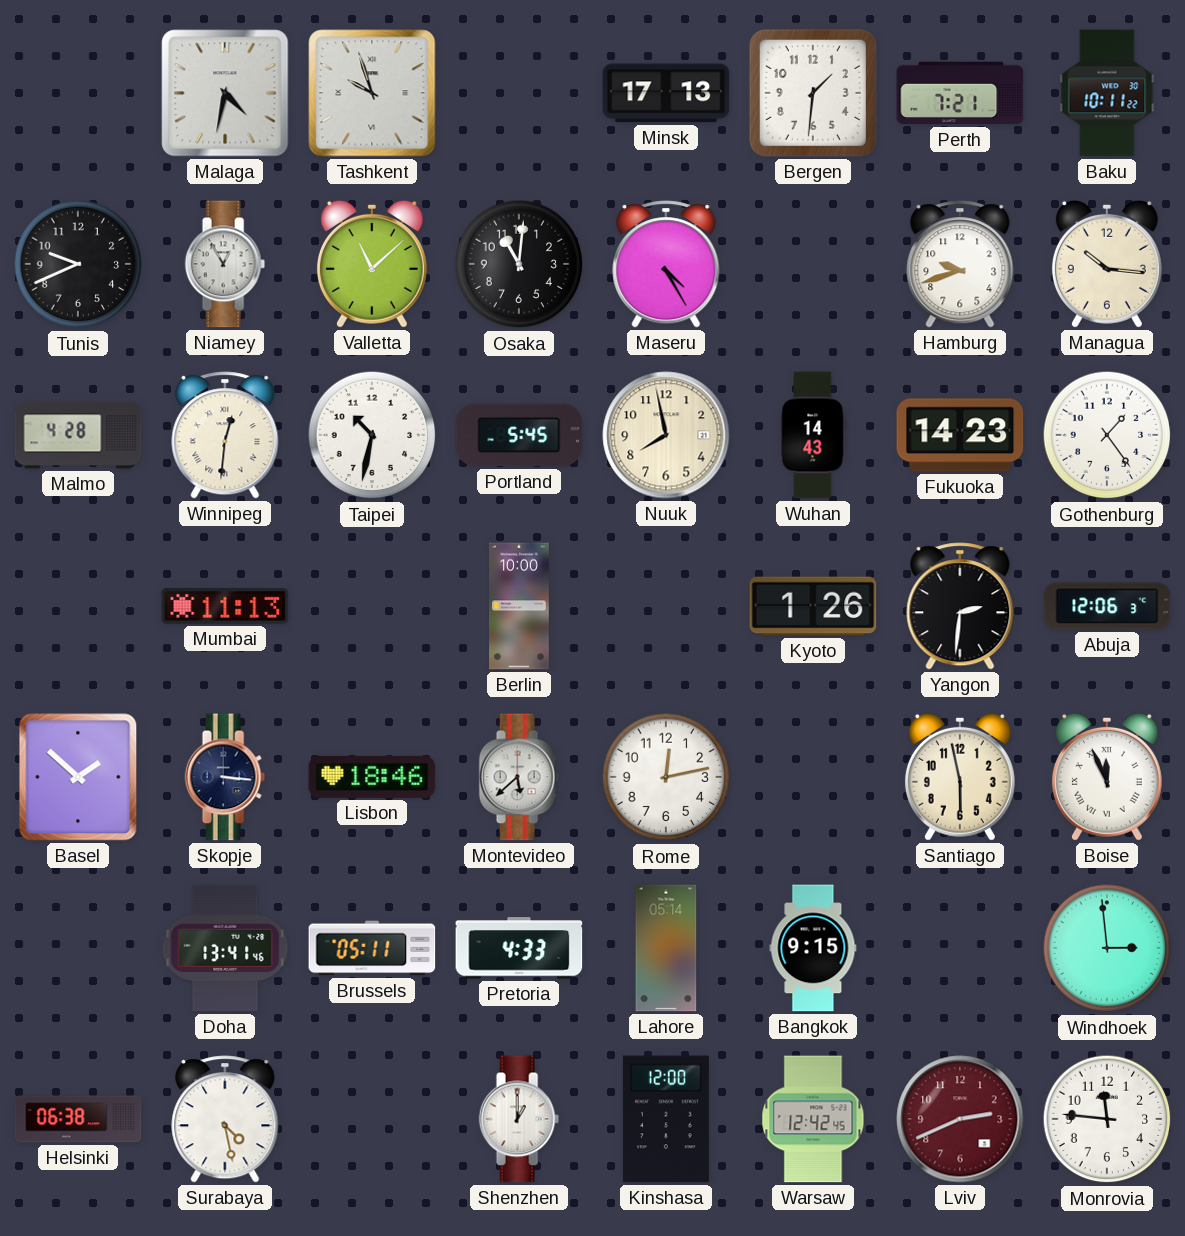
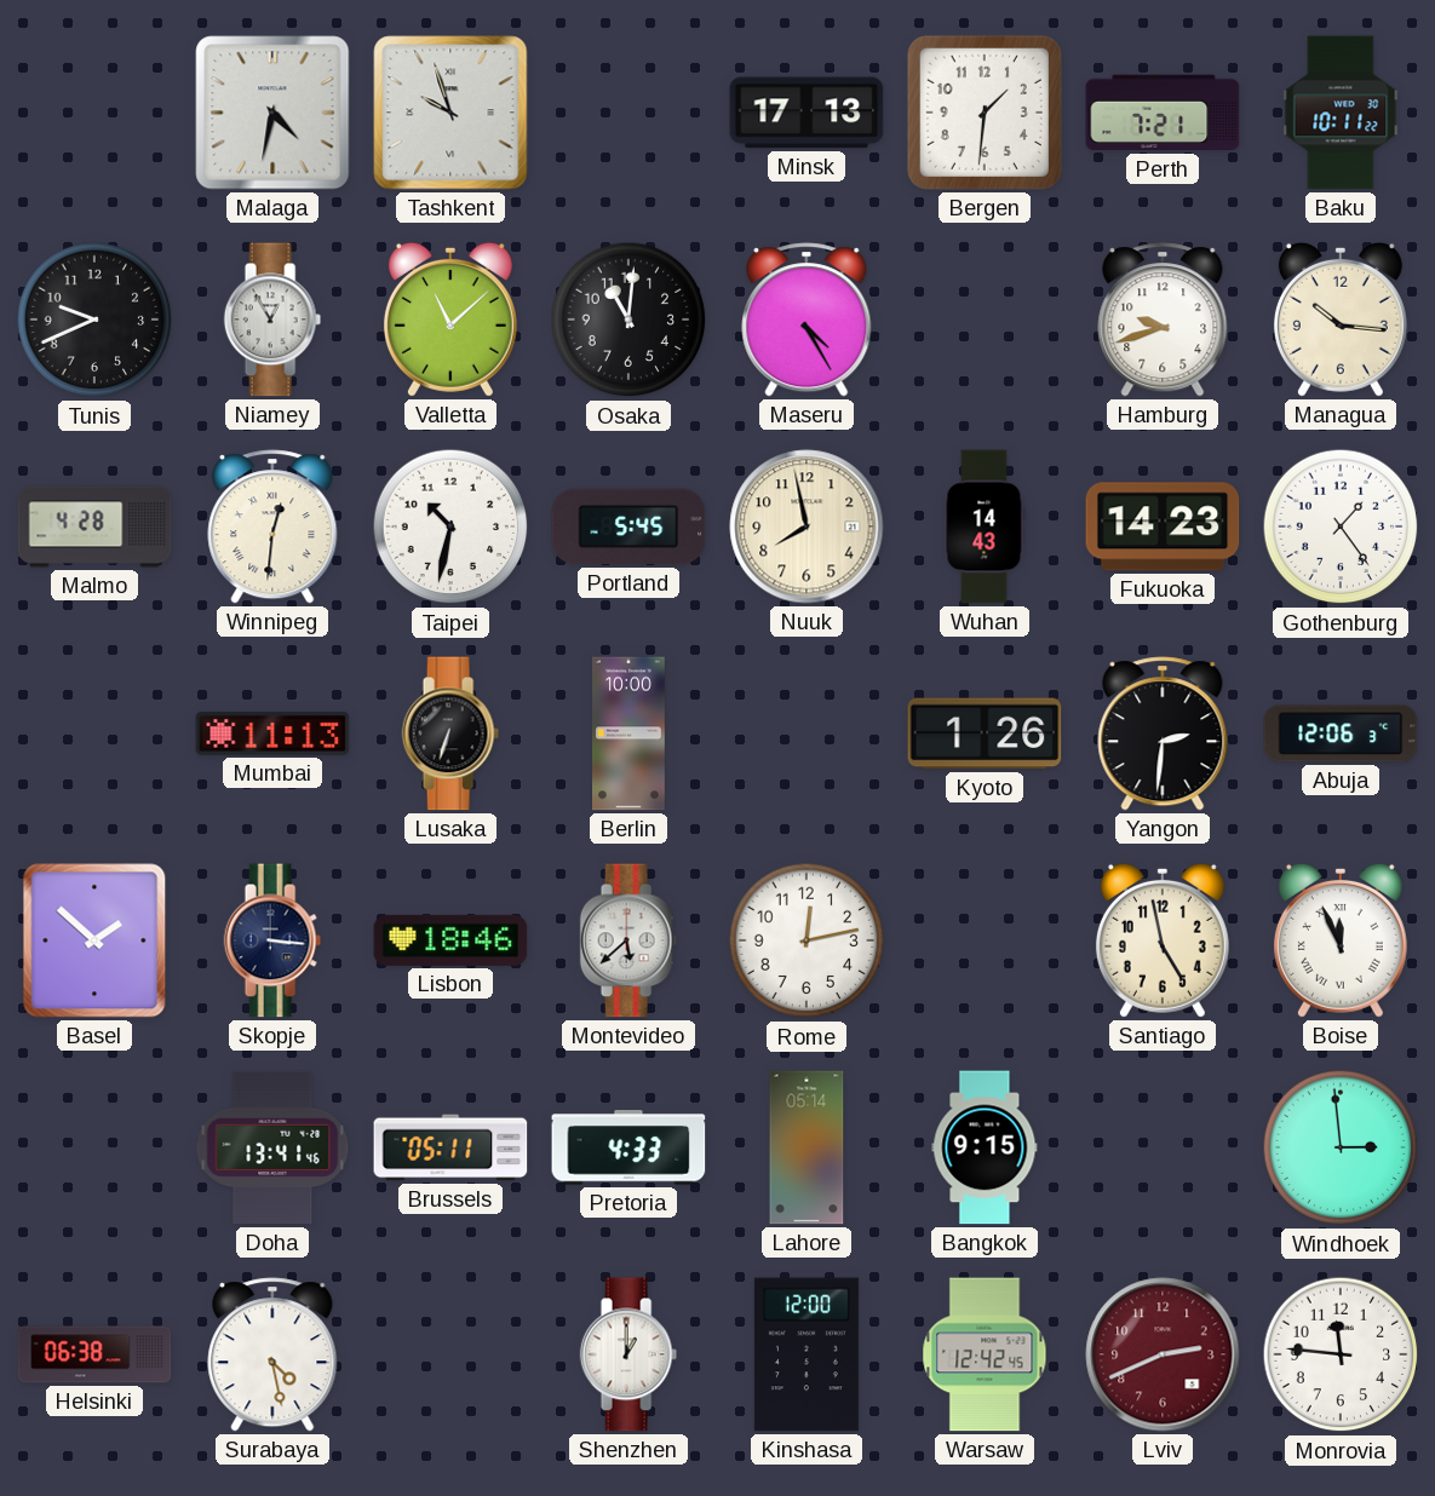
Lusaka: none -> 6:33
Santiago: 5:58 -> 4:58
